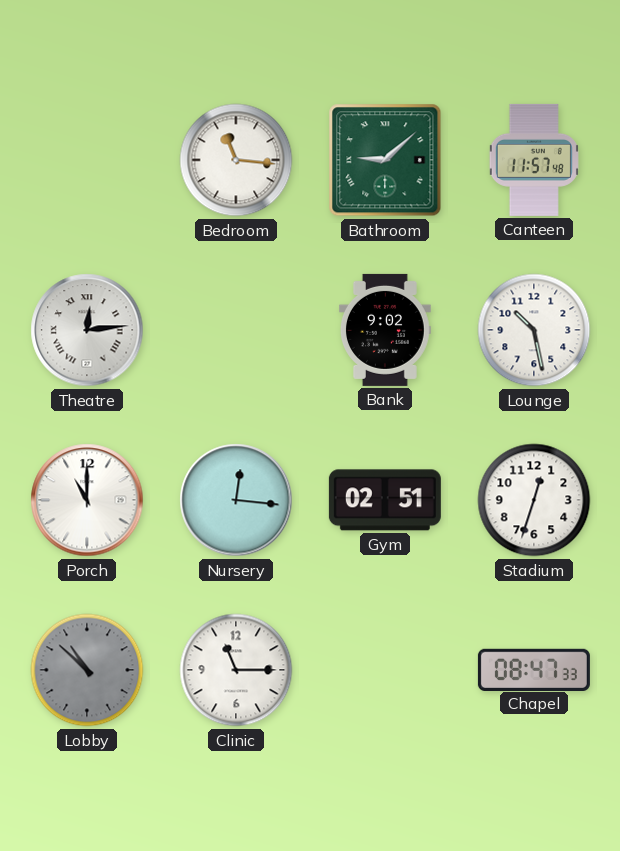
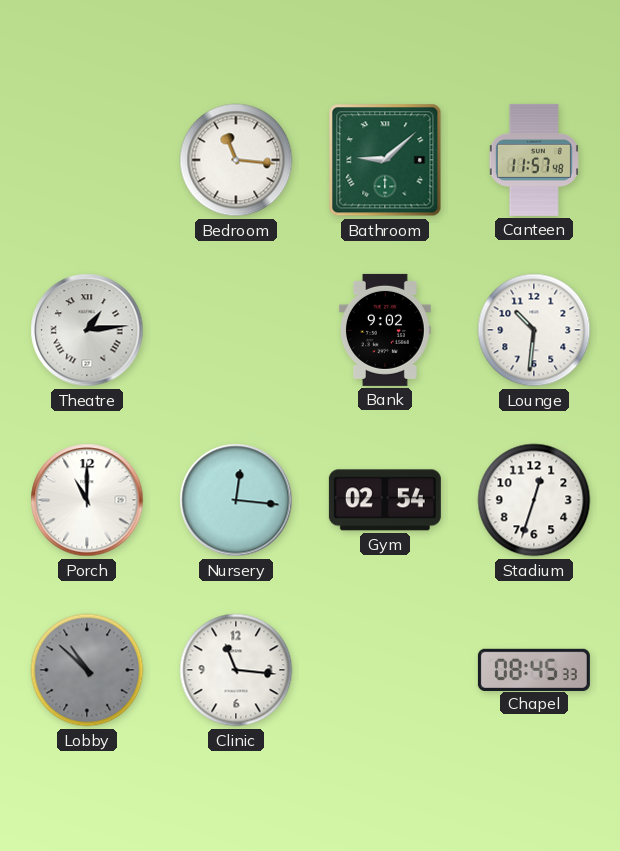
Theatre: 12:14 -> 1:14
Lounge: 10:28 -> 10:31
Gym: 02:51 -> 02:54
Clinic: 11:15 -> 11:16
Chapel: 08:47 -> 08:45
